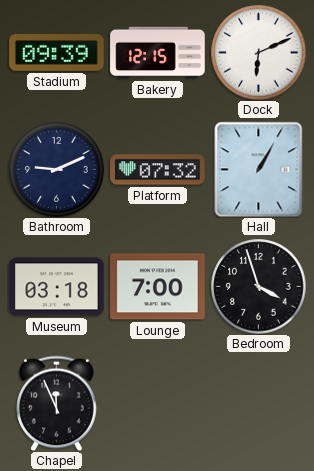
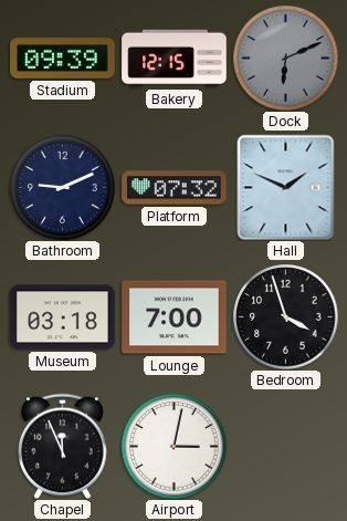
Dock dial: white -> grey
Hall: 1:05 -> 1:49
Airport: none -> 3:02
